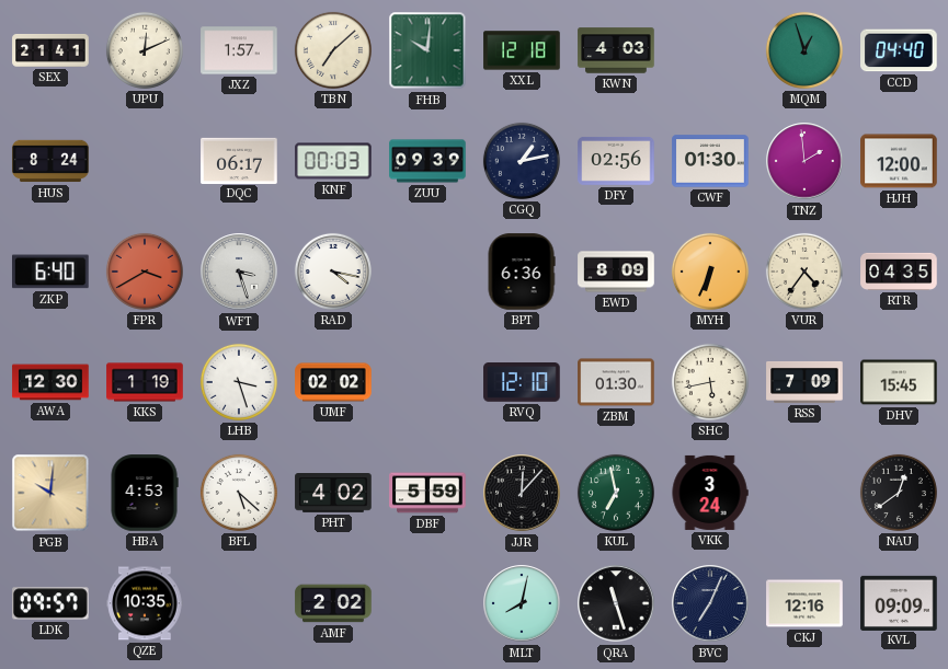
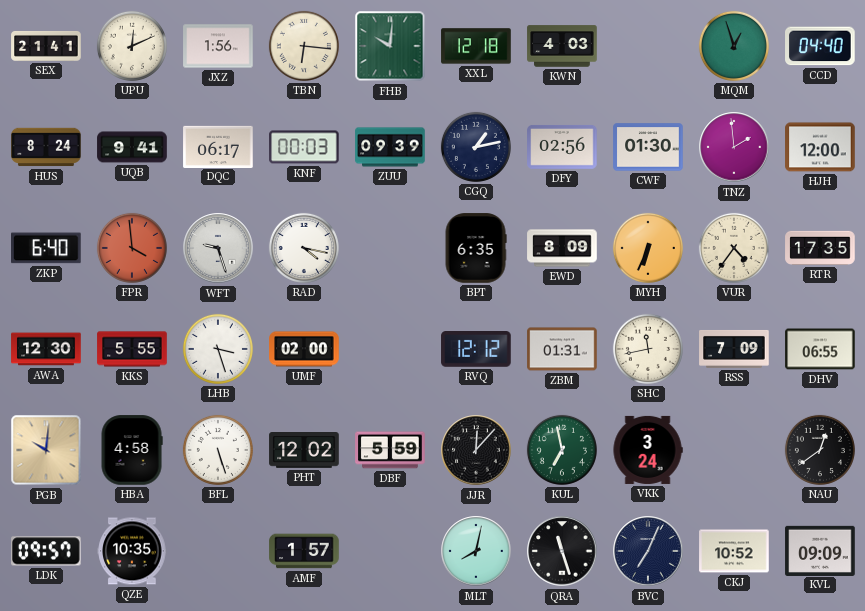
JXZ: 1:57 -> 1:56
TBN: 7:08 -> 6:16
UQB: none -> 9:41
FPR: 3:40 -> 3:59
WFT: 3:27 -> 9:27
BPT: 6:36 -> 6:35
RTR: 04:35 -> 17:35
KKS: 1:19 -> 5:55
UMF: 02:02 -> 02:00
RVQ: 12:10 -> 12:12
ZBM: 01:30 -> 01:31
SHC: 5:43 -> 11:43
DHV: 15:45 -> 06:55
HBA: 4:53 -> 4:58
BFL: 5:22 -> 5:27
PHT: 4:02 -> 12:02
AMF: 2:02 -> 1:57
CKJ: 12:16 -> 10:52
